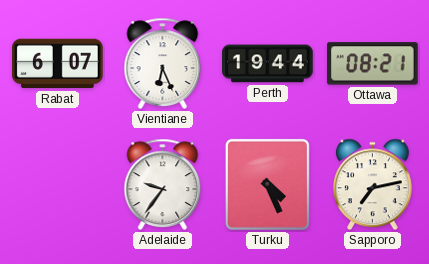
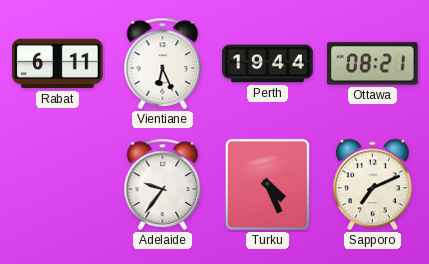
Rabat: 6:07 -> 6:11
Sapporo: 7:13 -> 7:11
